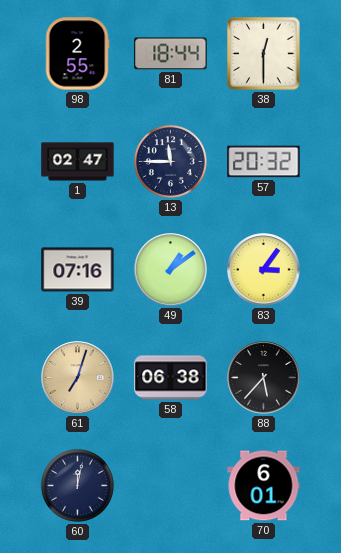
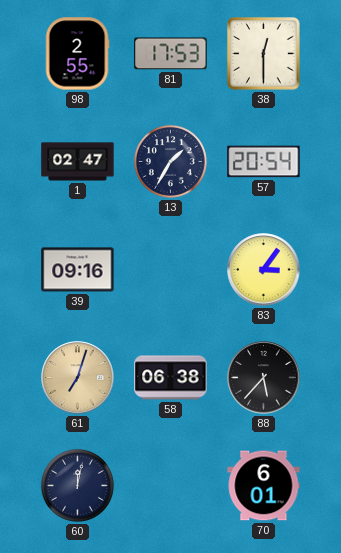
81: 18:44 -> 17:53
13: 11:45 -> 1:35
57: 20:32 -> 20:54
39: 07:16 -> 09:16
49: 1:09 -> none
